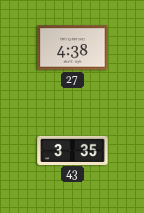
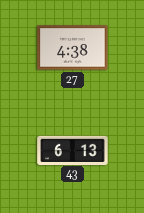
43: 3:35 -> 6:13
